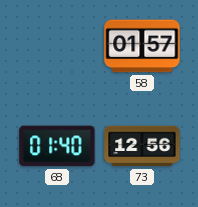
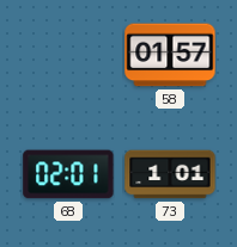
68: 01:40 -> 02:01
73: 12:56 -> 1:01
